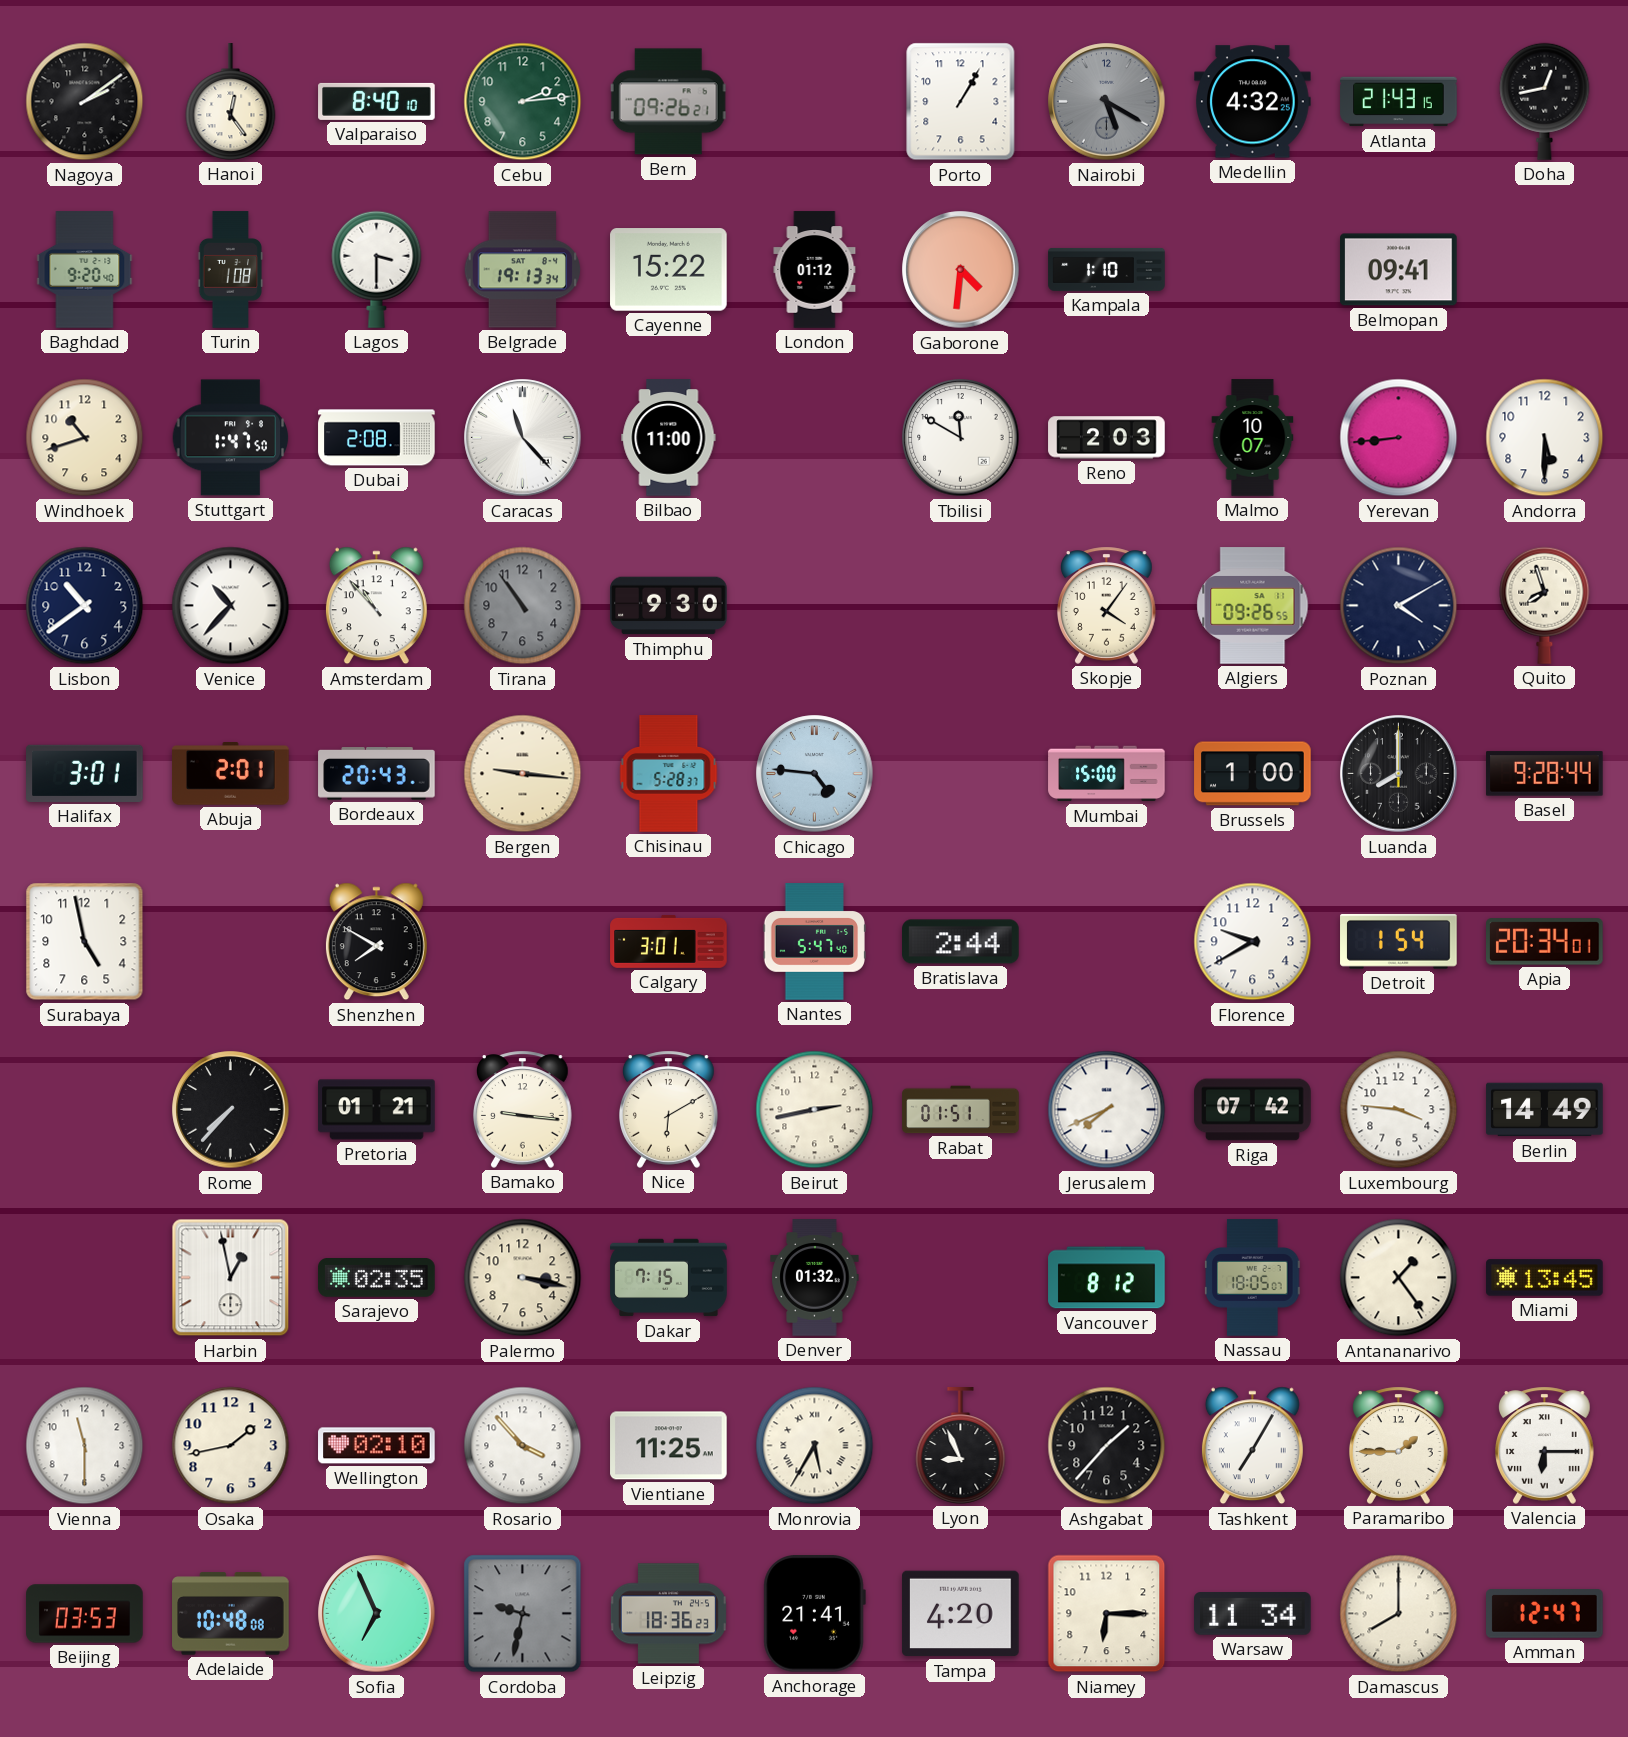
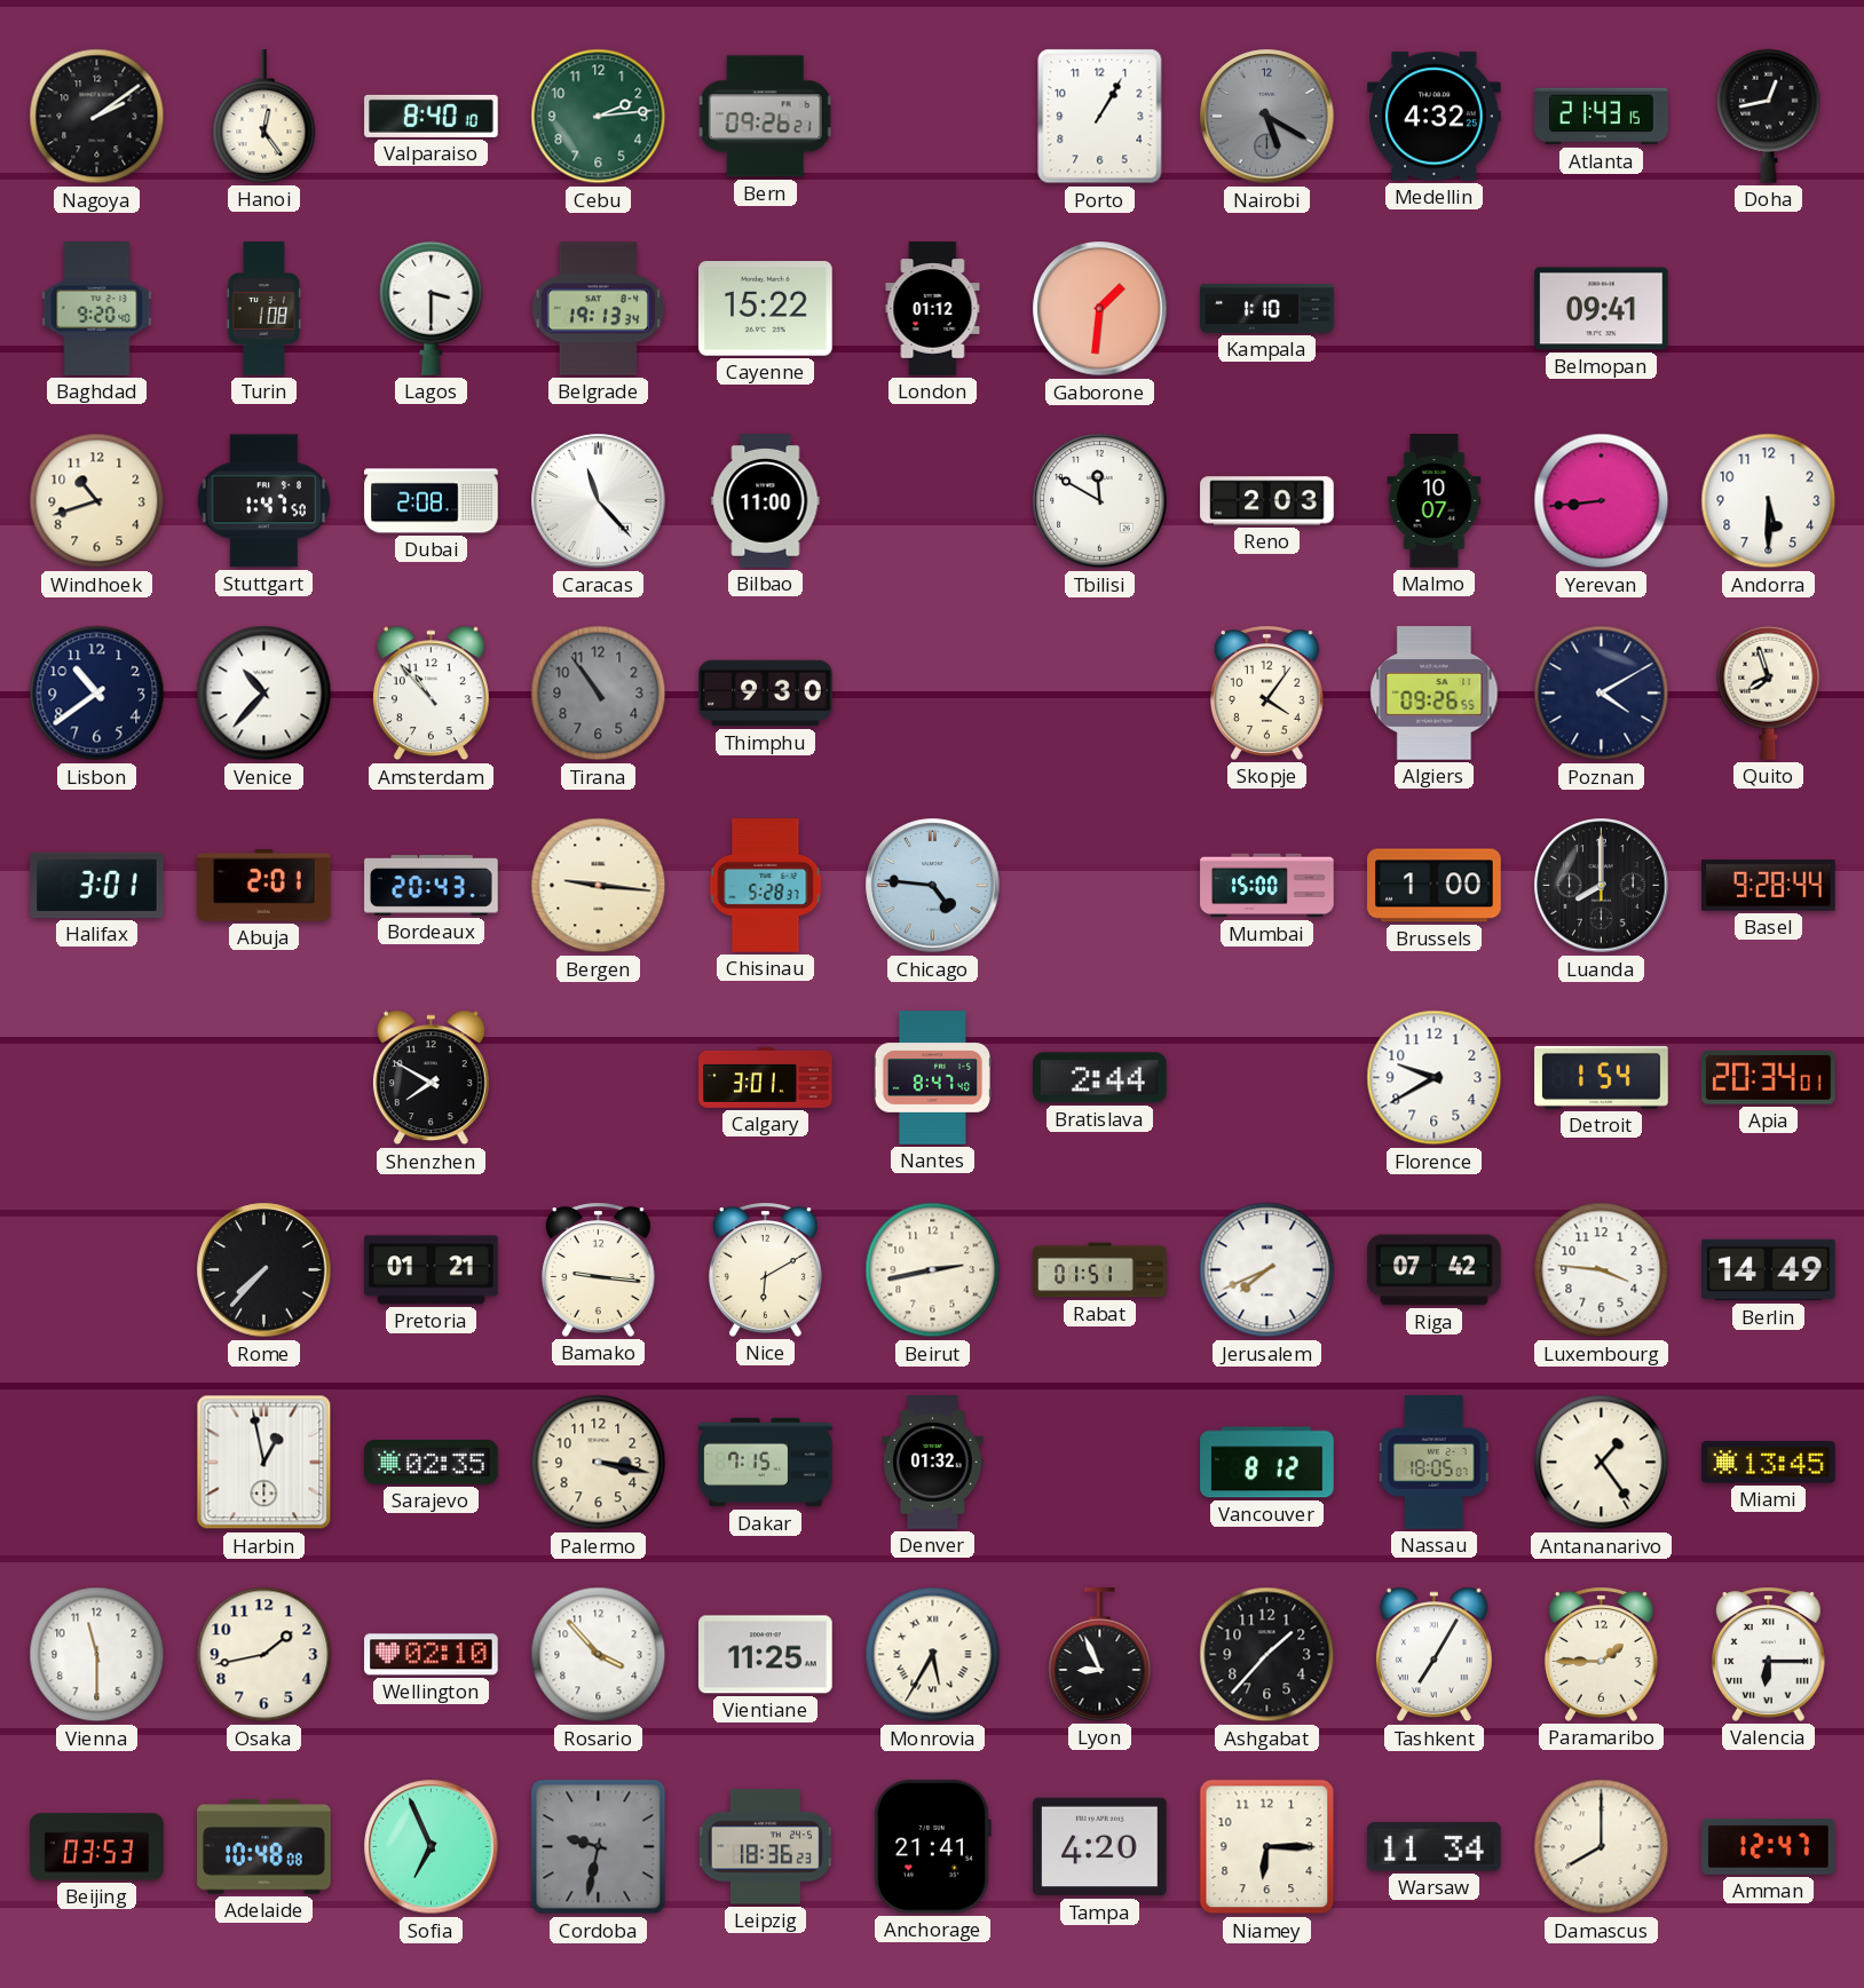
Gaborone: 4:31 -> 1:31
Surabaya: 4:58 -> none
Nantes: 5:47 -> 8:47
